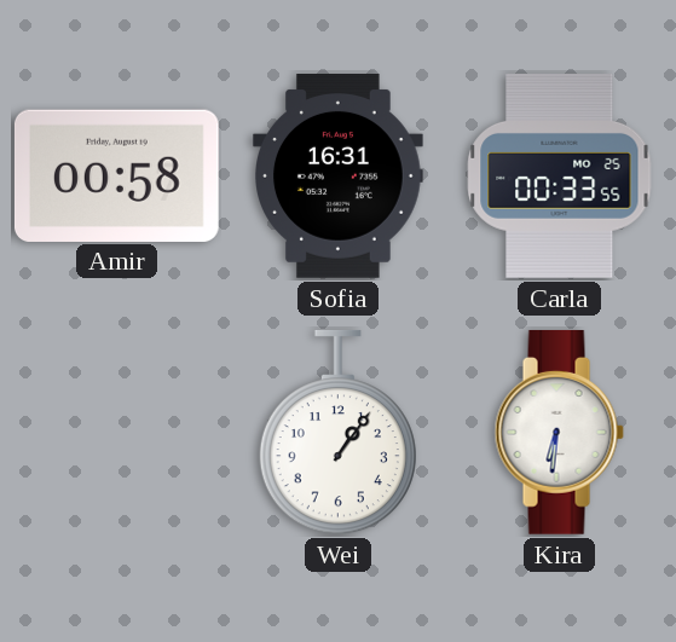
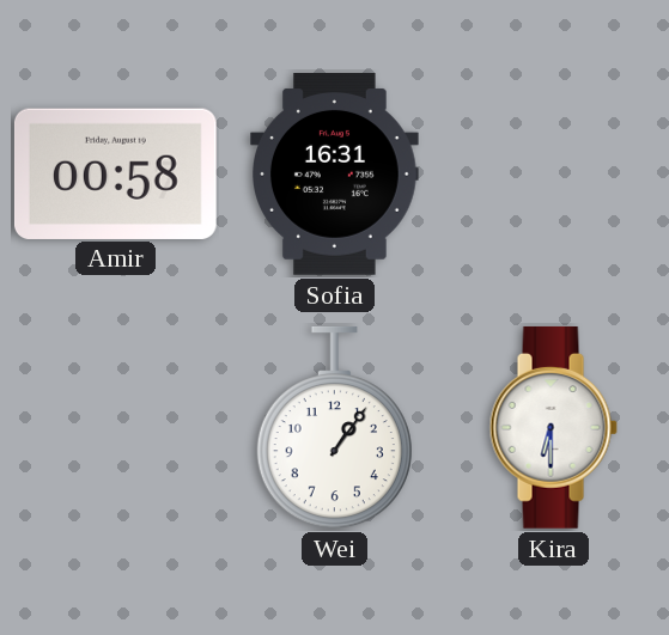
Carla: 00:33 -> none
Kira: 6:31 -> 6:30
